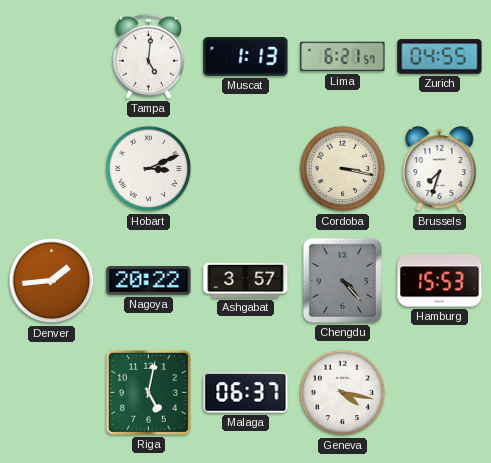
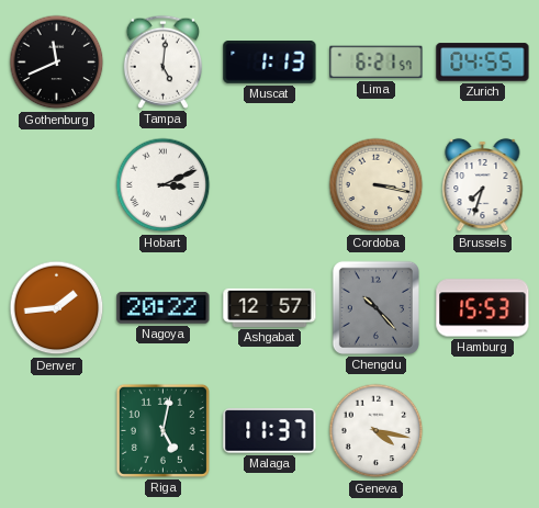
Gothenburg: none -> 11:41
Ashgabat: 3:57 -> 12:57
Chengdu: 4:23 -> 10:23
Malaga: 06:37 -> 11:37
